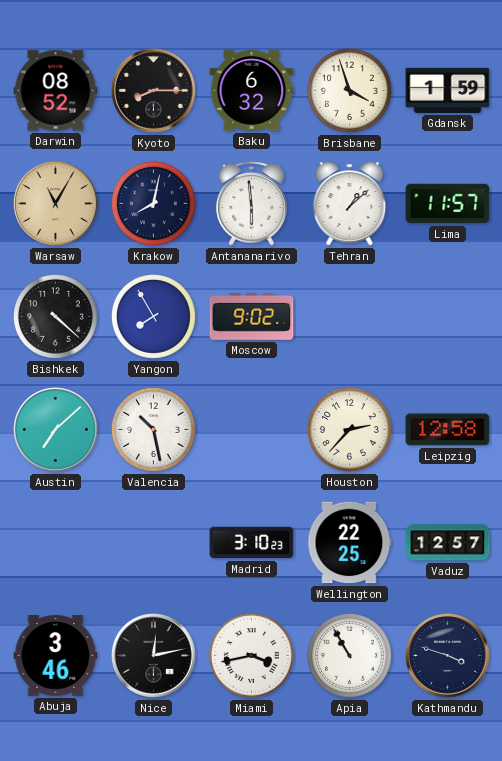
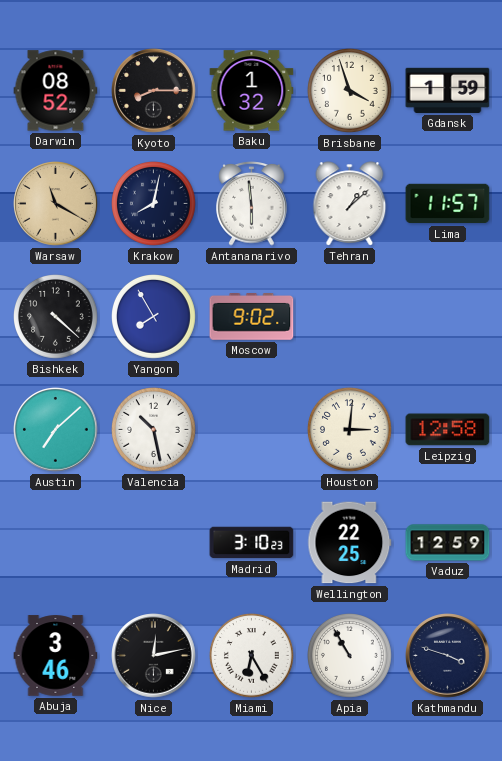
Baku: 6:32 -> 1:32
Warsaw: 11:05 -> 11:20
Houston: 2:37 -> 3:01
Vaduz: 12:57 -> 12:59
Miami: 3:43 -> 6:25
